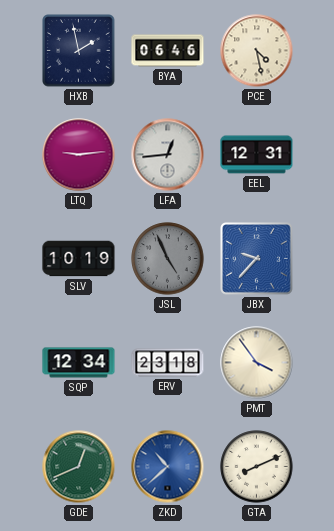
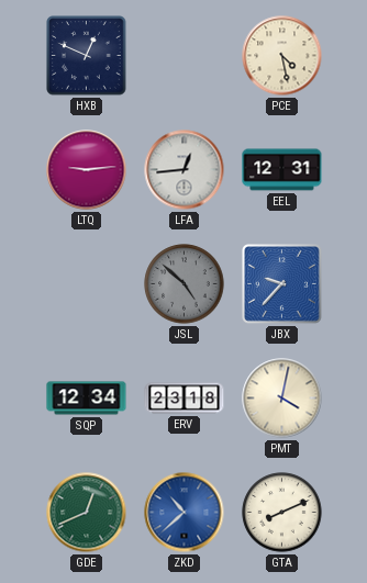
HXB: 1:58 -> 12:49
BYA: 06:46 -> none
SLV: 10:19 -> none
JSL: 4:56 -> 4:52
PMT: 3:54 -> 4:02
